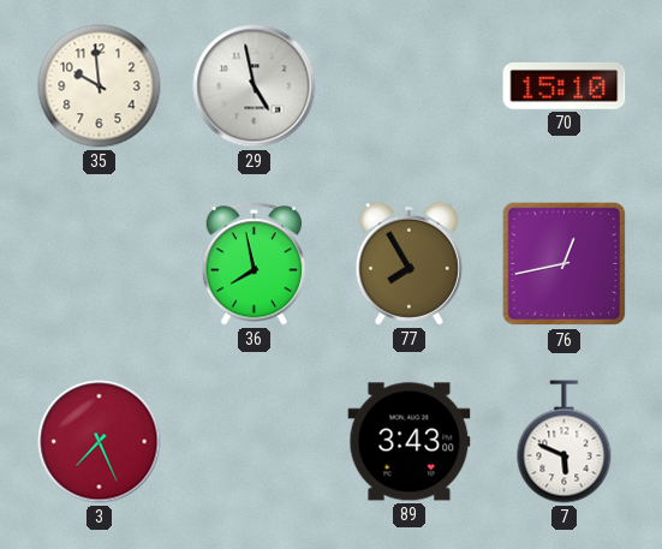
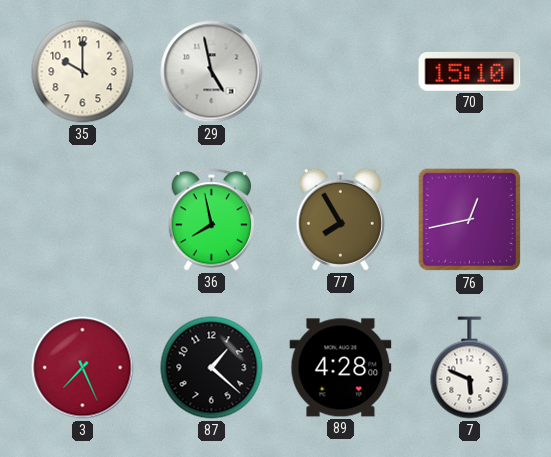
35: 9:59 -> 10:00
87: none -> 1:22
89: 3:43 -> 4:28
